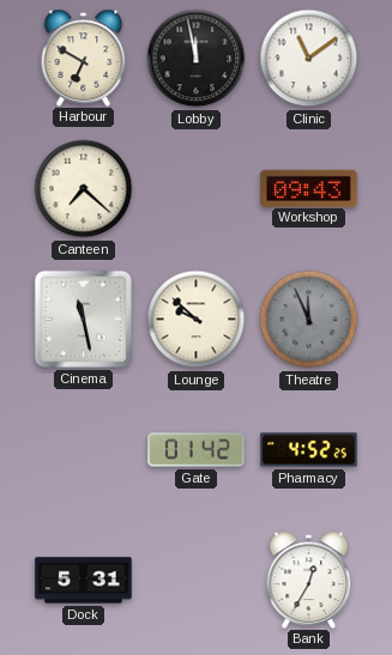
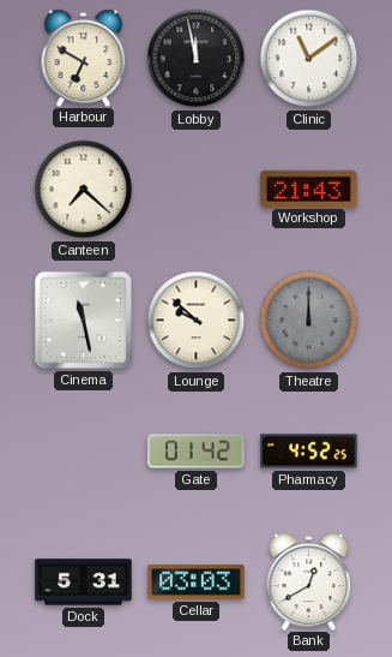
Workshop: 09:43 -> 21:43
Theatre: 11:56 -> 12:00
Cellar: none -> 03:03
Bank: 12:35 -> 12:40
